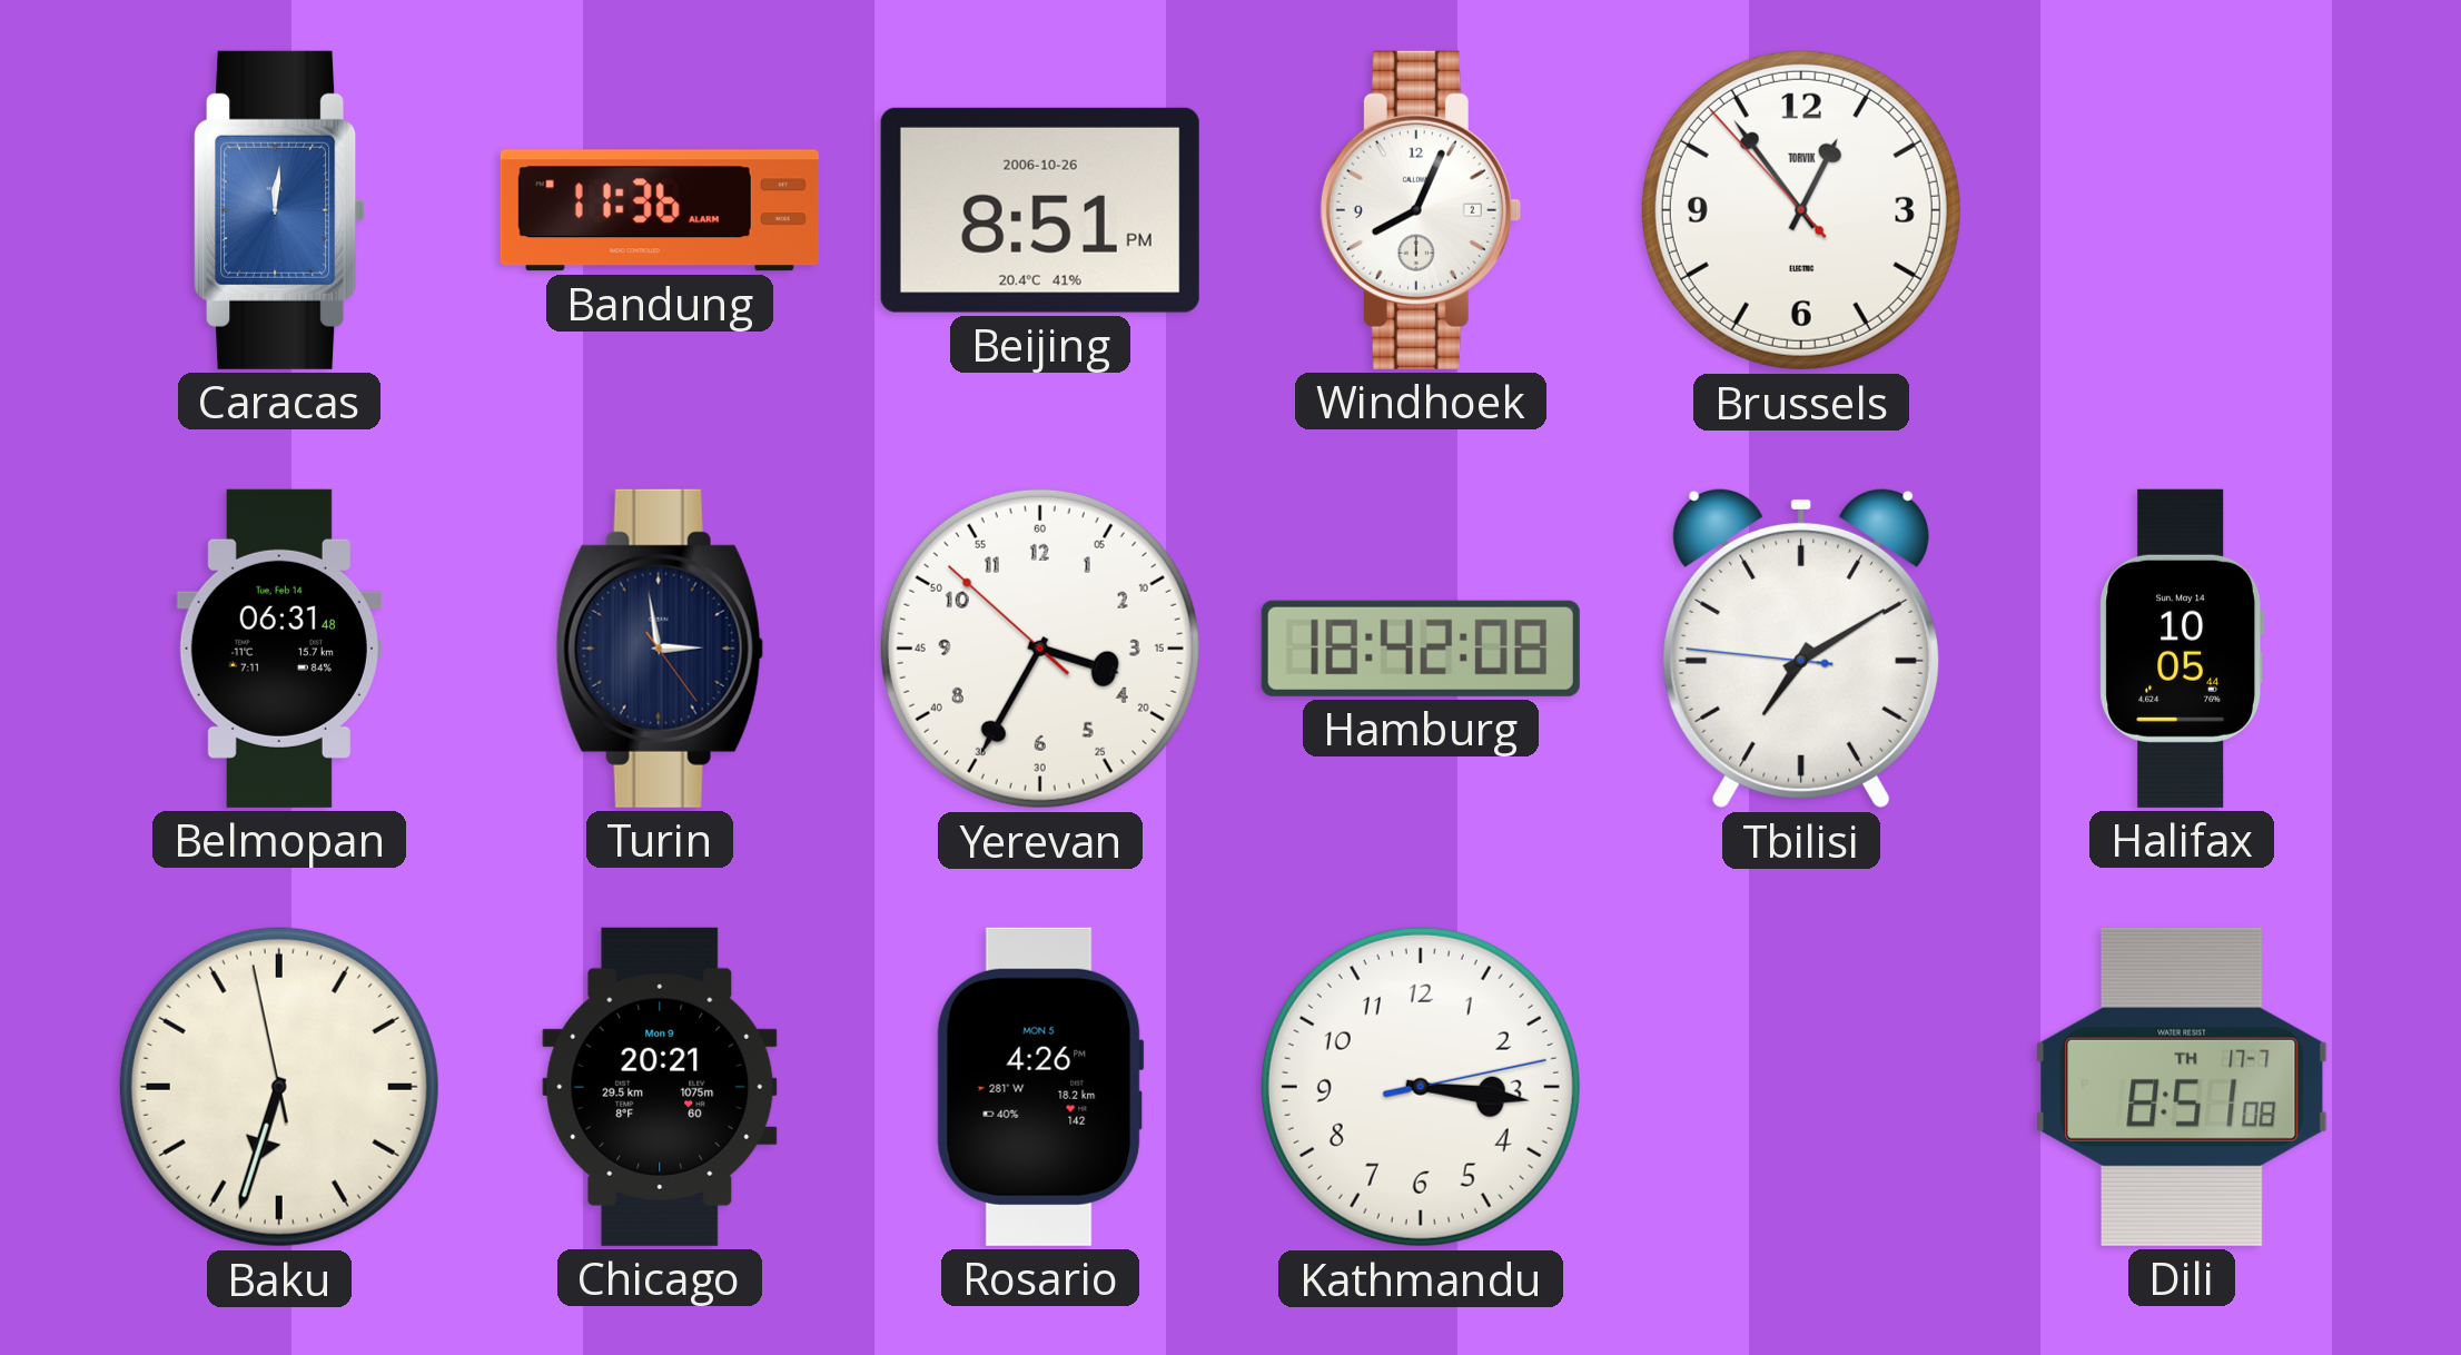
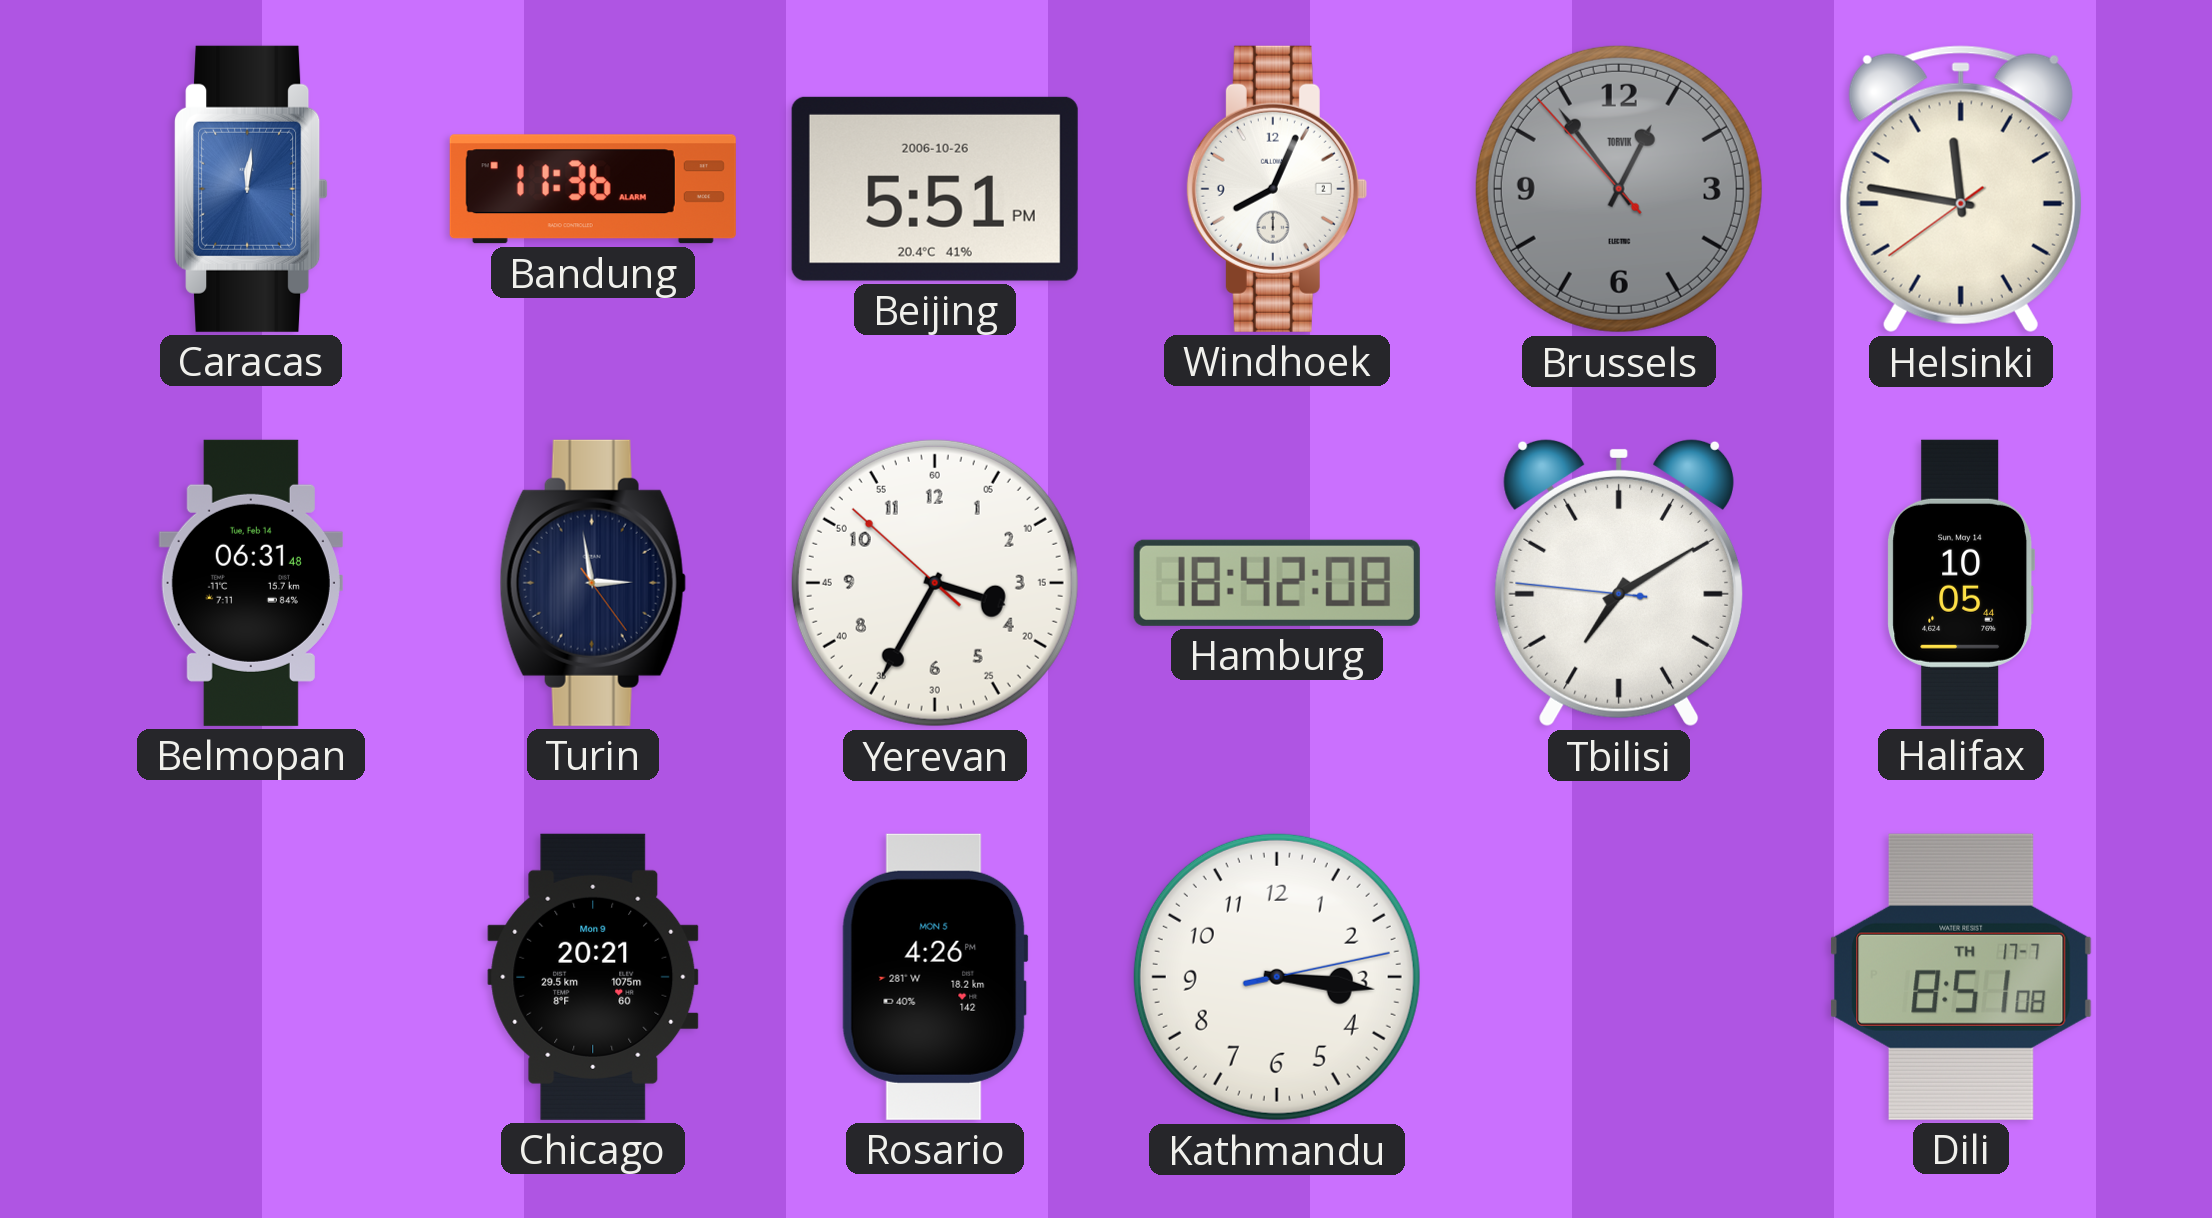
Beijing: 8:51 -> 5:51
Brussels dial: white -> grey
Helsinki: none -> 11:46
Baku: 6:32 -> none
